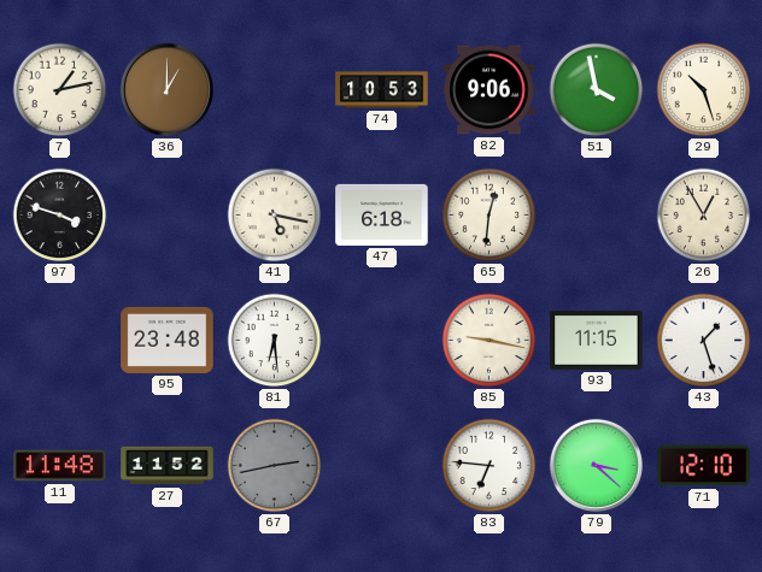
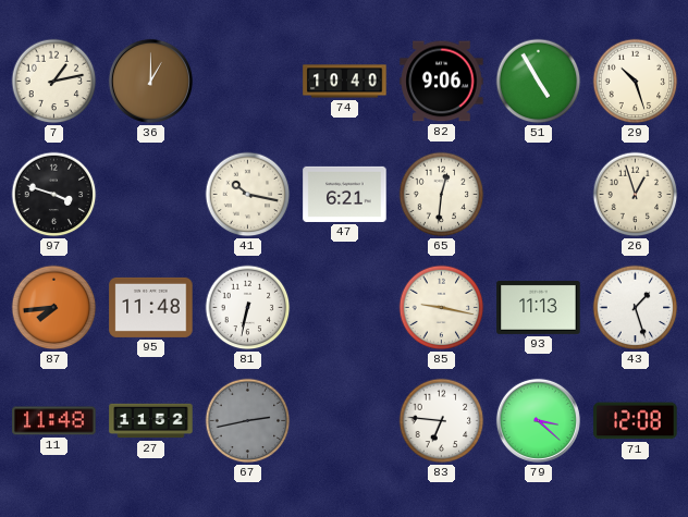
74: 10:53 -> 10:40
51: 3:58 -> 4:55
41: 5:17 -> 10:17
47: 6:18 -> 6:21
26: 12:55 -> 12:57
87: none -> 7:44
95: 23:48 -> 11:48
81: 6:29 -> 6:32
93: 11:15 -> 11:13
71: 12:10 -> 12:08
